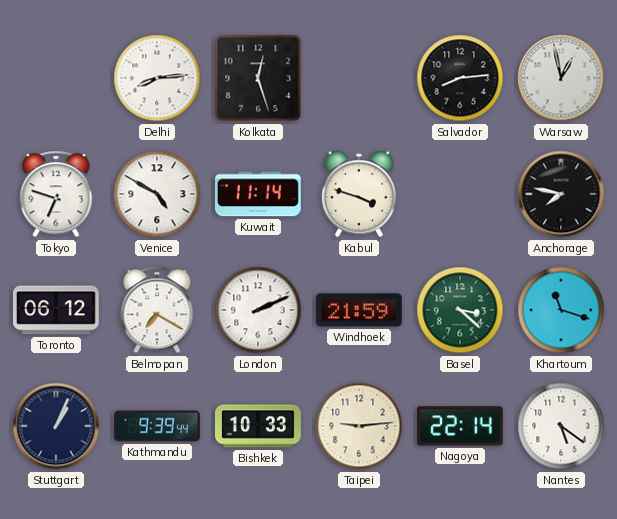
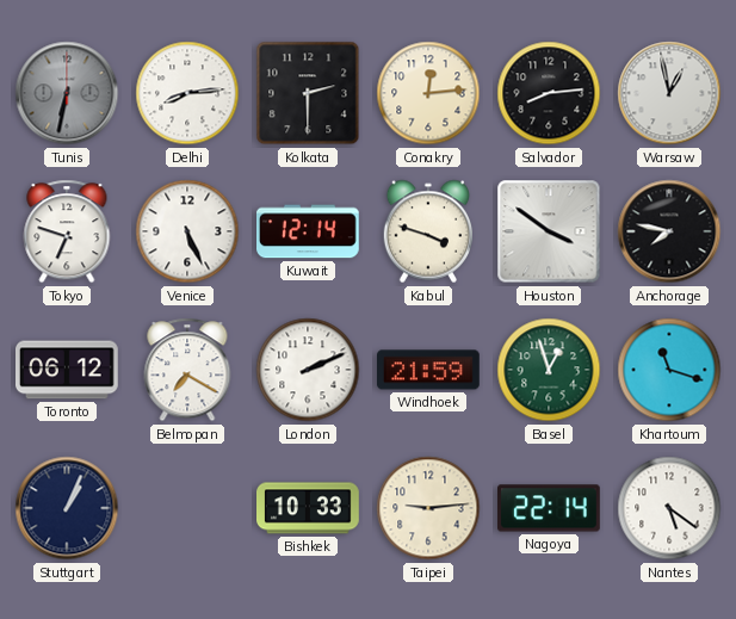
Tunis: none -> 6:32
Kolkata: 12:27 -> 2:30
Conakry: none -> 12:14
Venice: 4:50 -> 5:26
Kuwait: 11:14 -> 12:14
Houston: none -> 3:51
Basel: 3:22 -> 12:57
Kathmandu: 9:39 -> none
